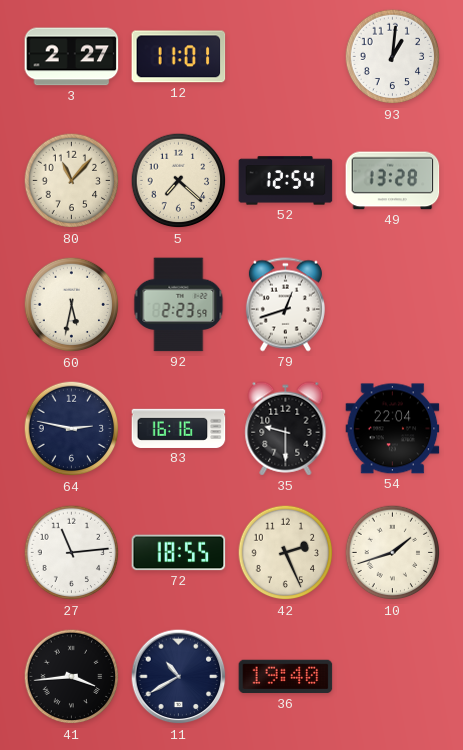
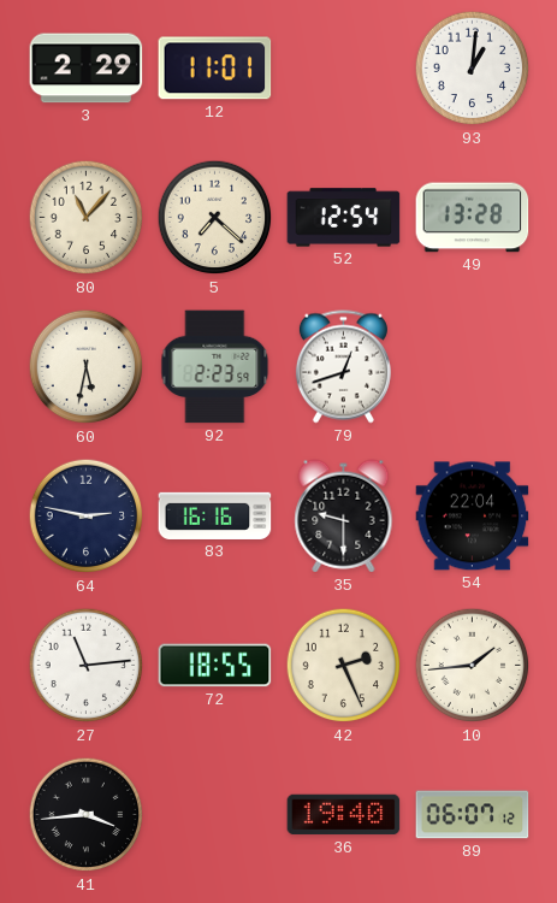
3: 2:27 -> 2:29
10: 1:42 -> 1:44
11: 10:40 -> none
89: none -> 06:07
